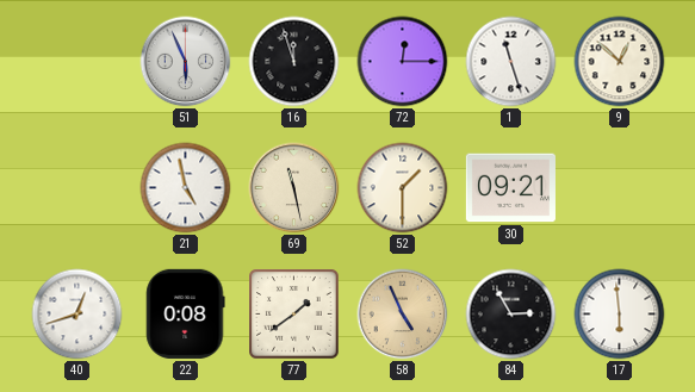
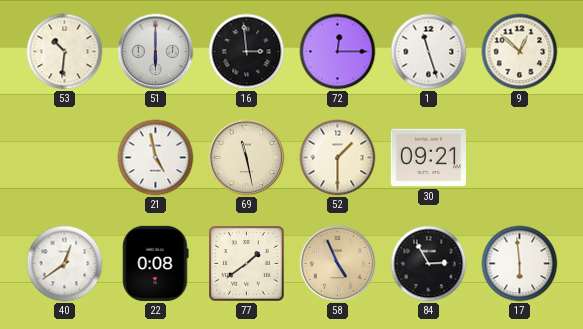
53: none -> 10:31
51: 5:56 -> 6:00
16: 11:57 -> 2:59
40: 12:42 -> 12:39
